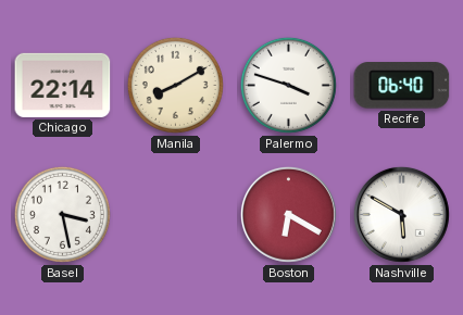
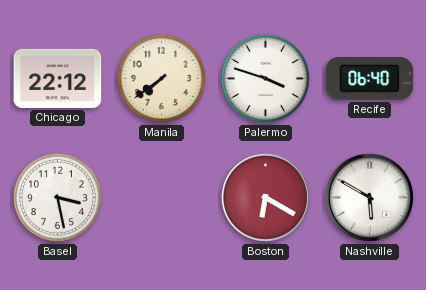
Chicago: 22:14 -> 22:12
Manila: 8:10 -> 7:39
